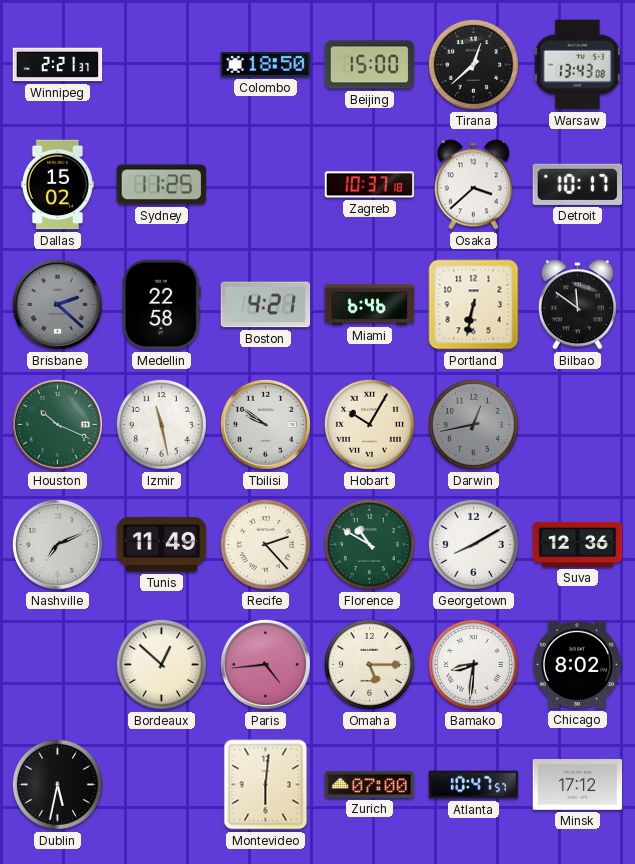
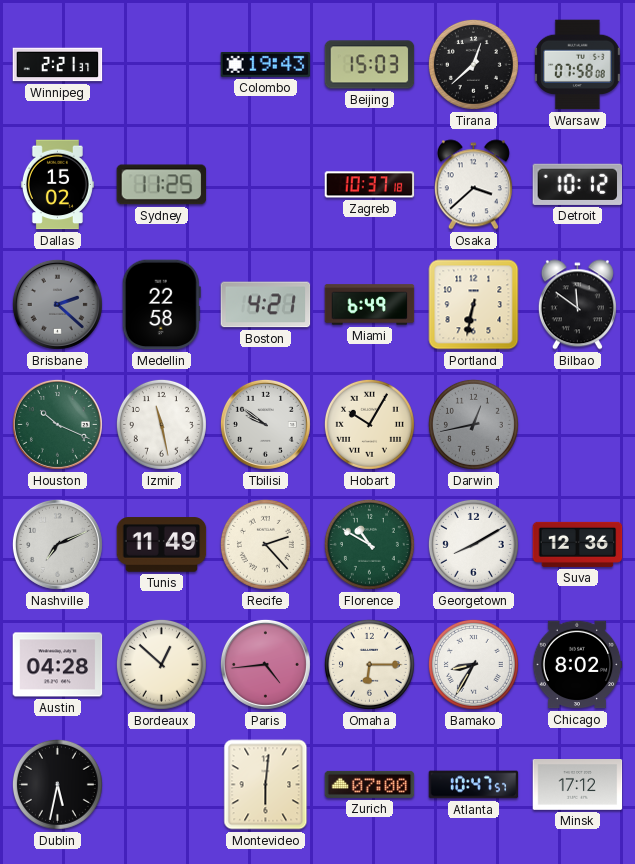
Colombo: 18:50 -> 19:43
Beijing: 15:00 -> 15:03
Warsaw: 13:43 -> 07:58
Detroit: 10:17 -> 10:12
Miami: 6:46 -> 6:49
Austin: none -> 04:28
Omaha: 5:15 -> 6:15
Bamako: 8:31 -> 8:35
